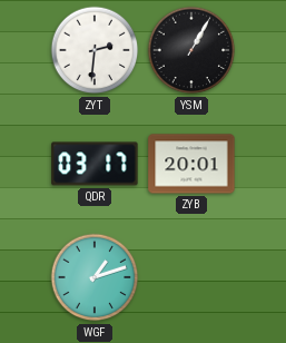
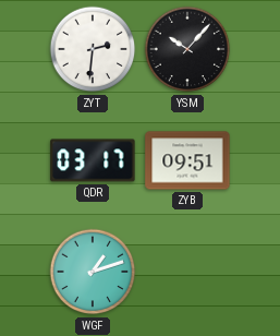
YSM: 1:05 -> 10:07
ZYB: 20:01 -> 09:51
